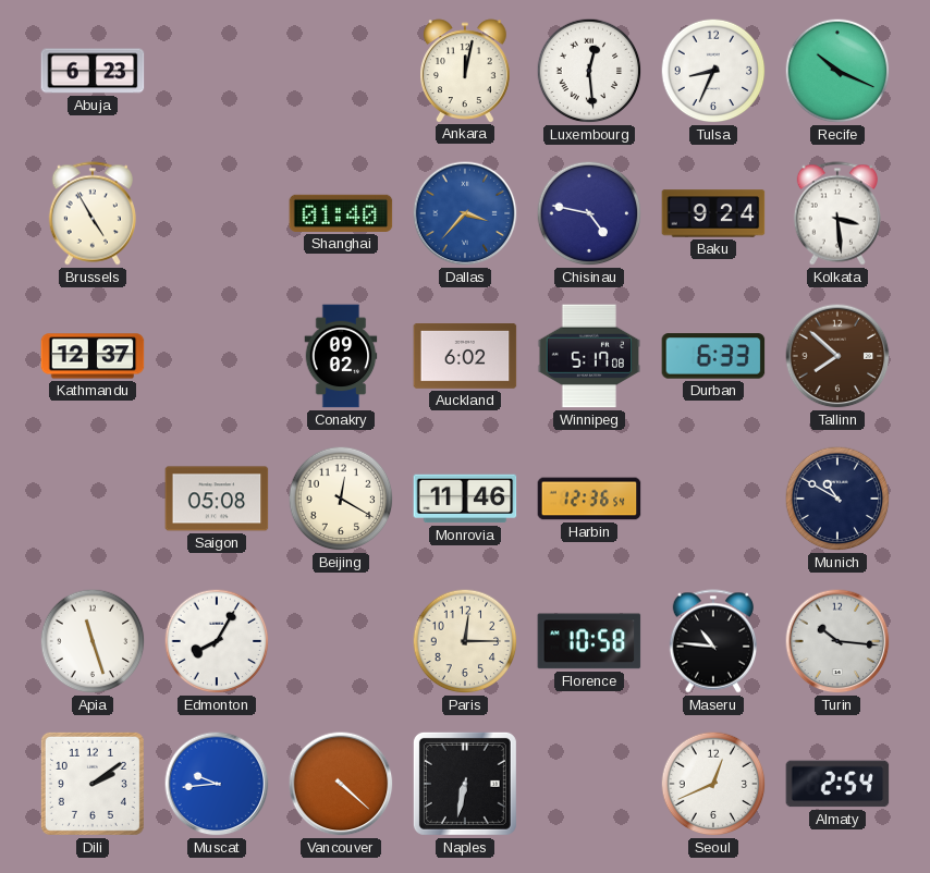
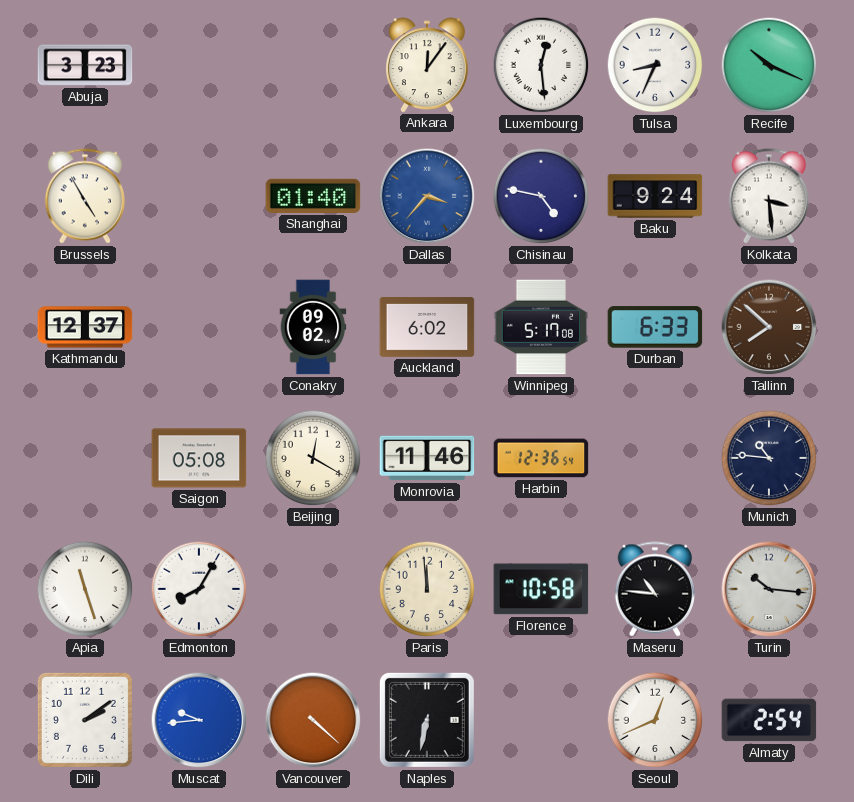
Abuja: 6:23 -> 3:23
Ankara: 12:02 -> 12:06
Munich: 10:50 -> 10:46
Paris: 12:15 -> 11:59
